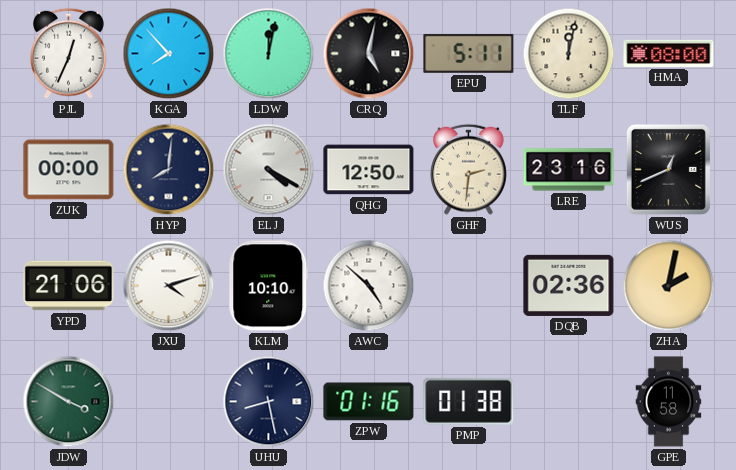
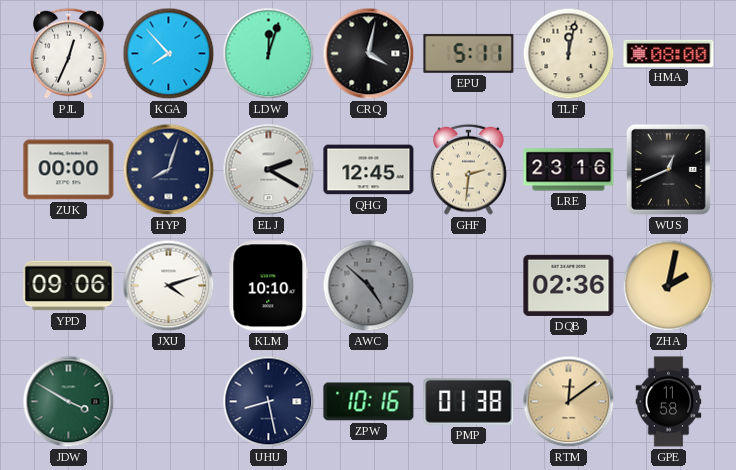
LDW: 12:02 -> 12:03
CRQ: 5:02 -> 4:02
HYP: 8:01 -> 8:03
ELJ: 4:20 -> 2:20
QHG: 12:50 -> 12:45
YPD: 21:06 -> 09:06
AWC dial: white -> grey
ZPW: 01:16 -> 10:16
RTM: none -> 12:09
